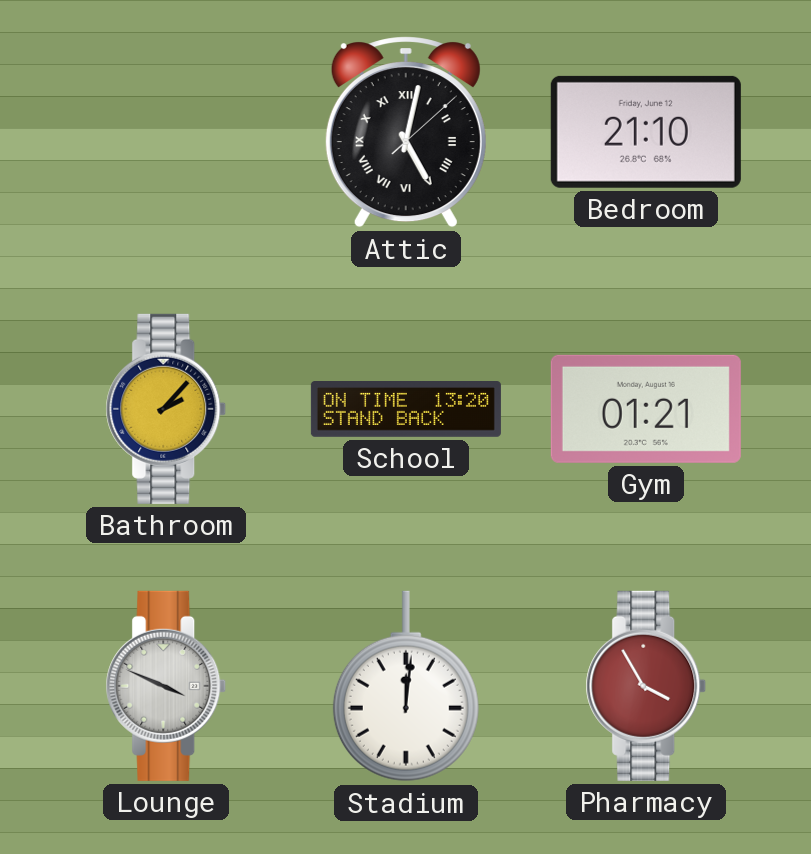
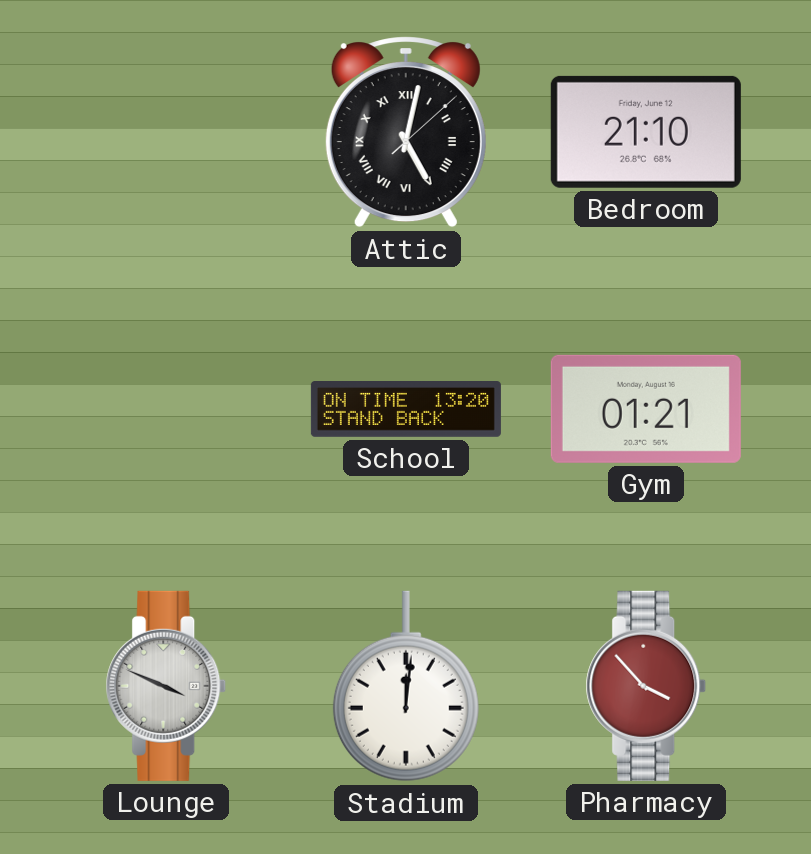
Bathroom: 2:07 -> none
Pharmacy: 3:55 -> 3:53
